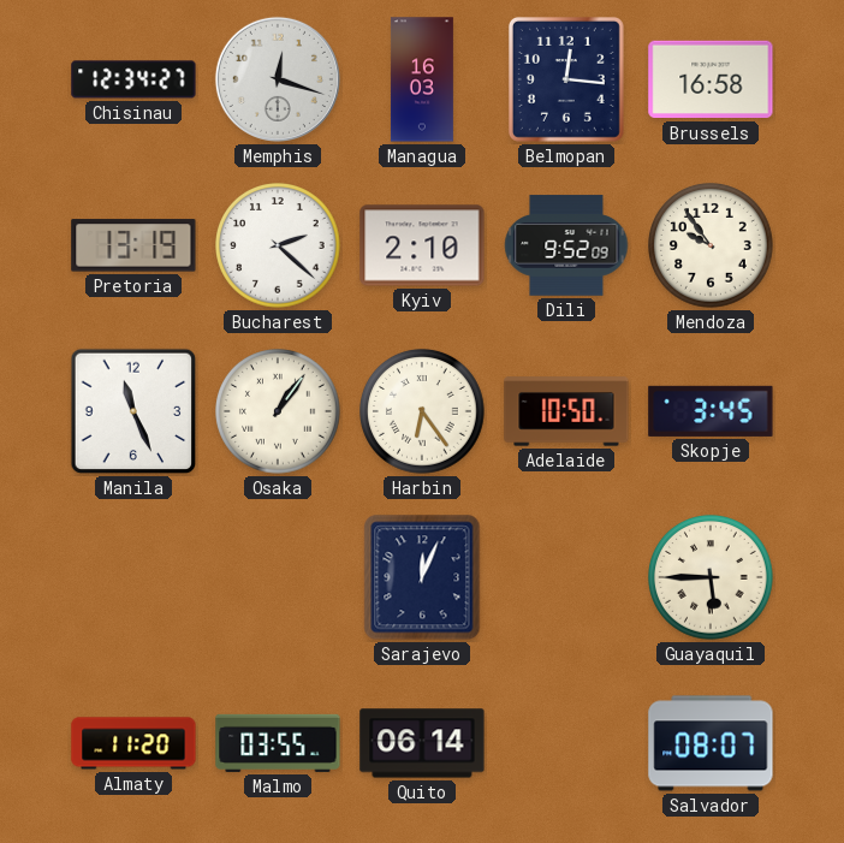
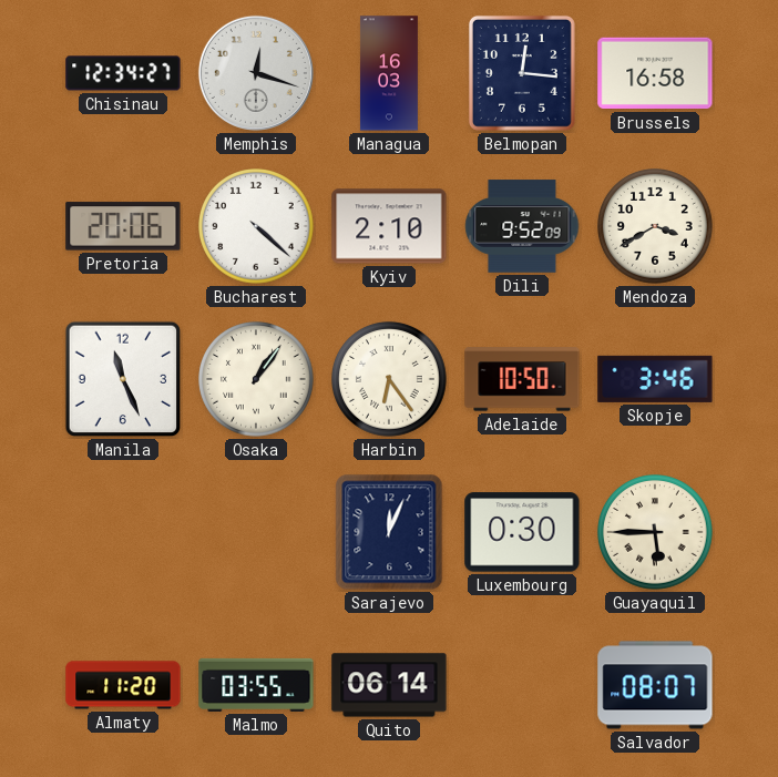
Pretoria: 13:19 -> 20:06
Bucharest: 2:22 -> 4:22
Mendoza: 9:54 -> 3:40
Skopje: 3:45 -> 3:46
Luxembourg: none -> 0:30
